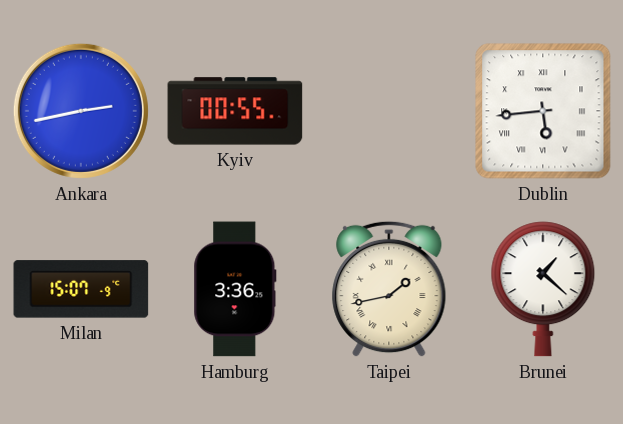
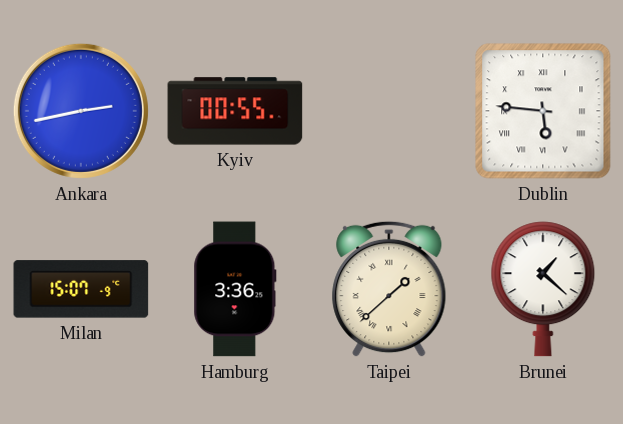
Dublin: 5:44 -> 5:46
Taipei: 1:43 -> 1:38
